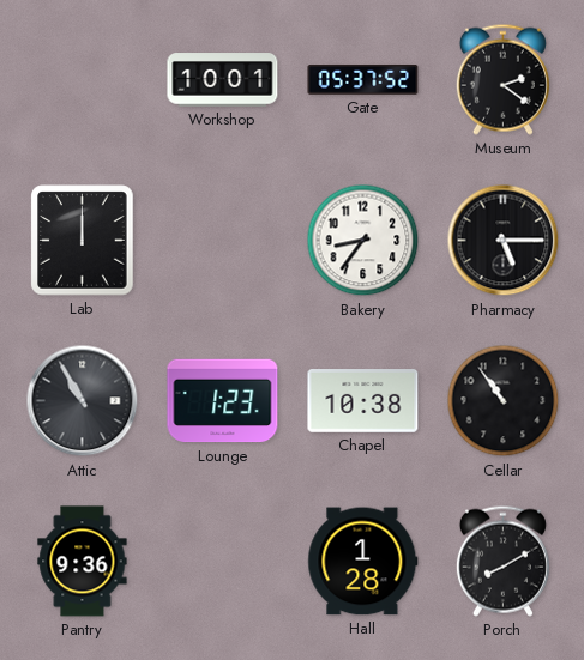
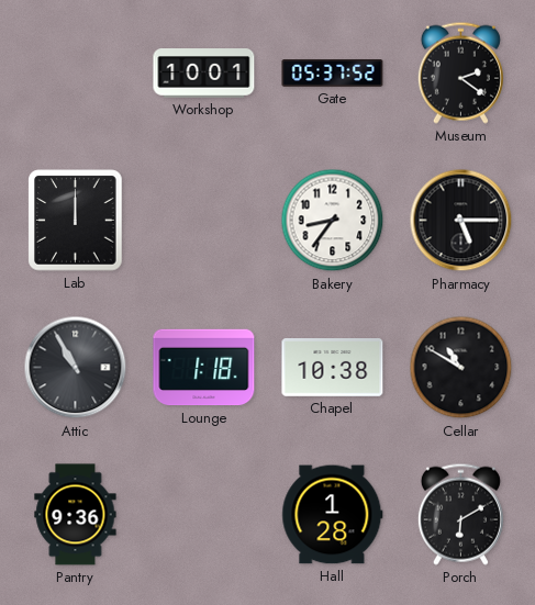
Lounge: 1:23 -> 1:18
Cellar: 10:54 -> 10:50
Porch: 8:10 -> 6:10
